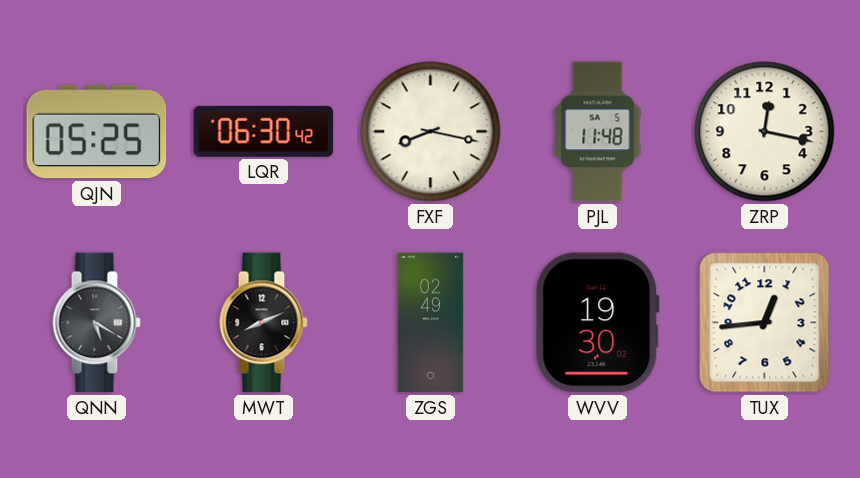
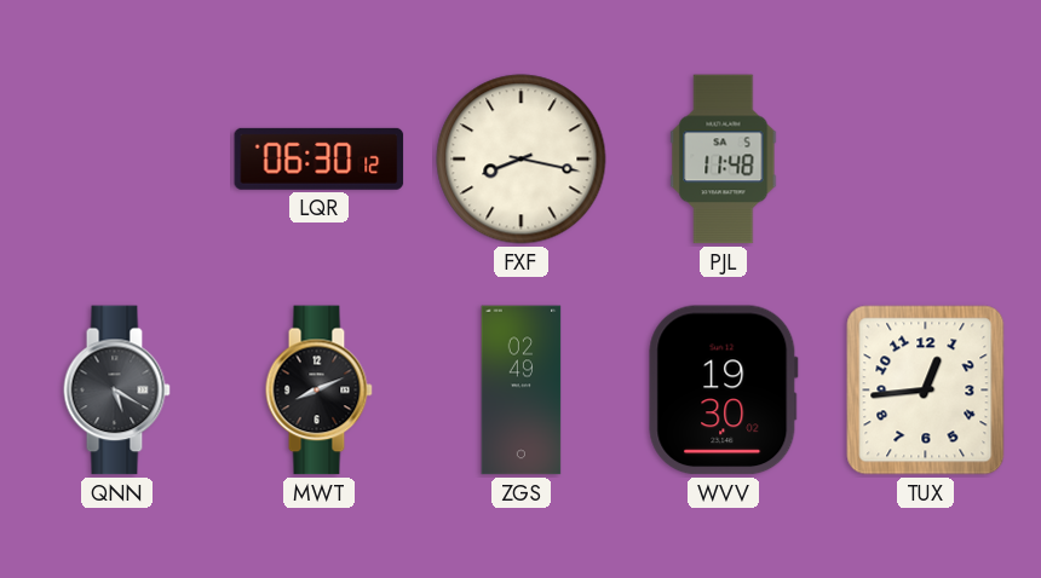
QJN: 05:25 -> none
LQR: 06:30:42 -> 06:30:12
ZRP: 12:17 -> none
